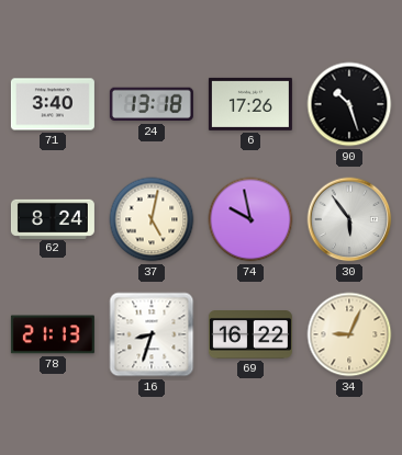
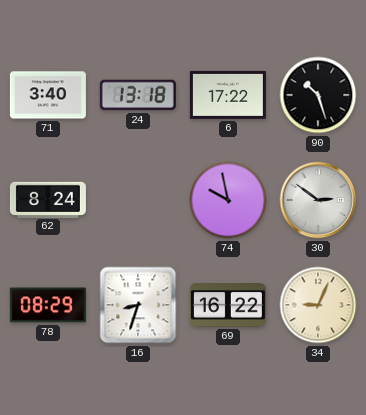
6: 17:26 -> 17:22
37: 5:02 -> none
30: 5:54 -> 2:51
78: 21:13 -> 08:29
